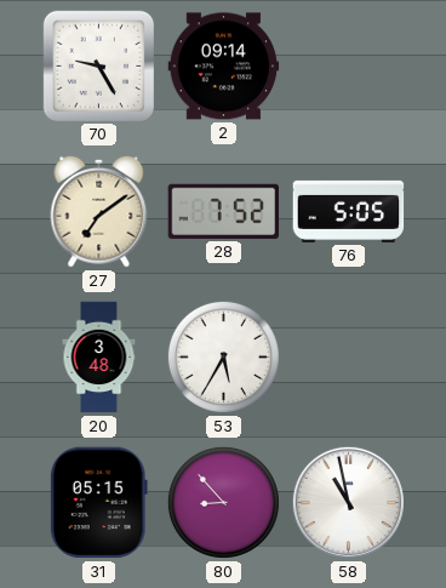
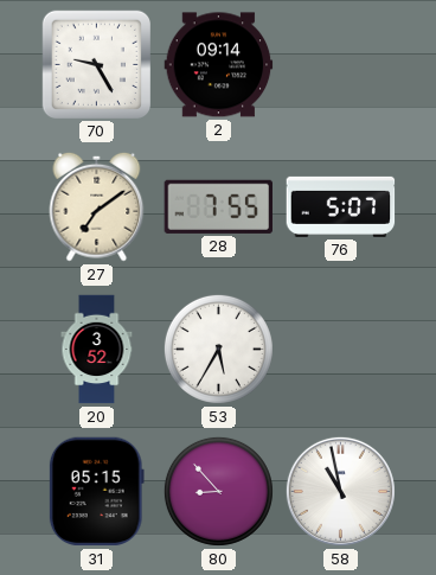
28: 7:52 -> 7:55
76: 5:05 -> 5:07
20: 3:48 -> 3:52
